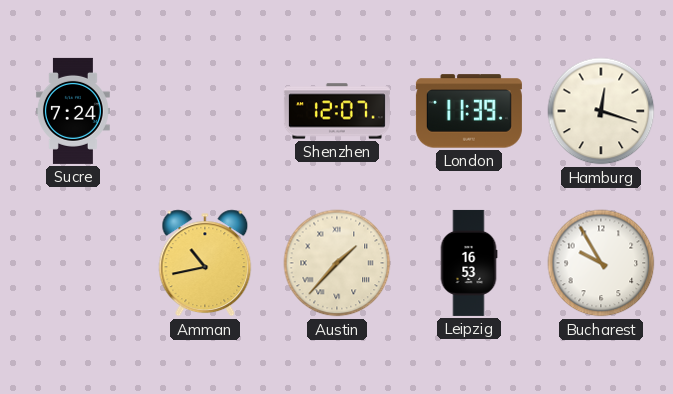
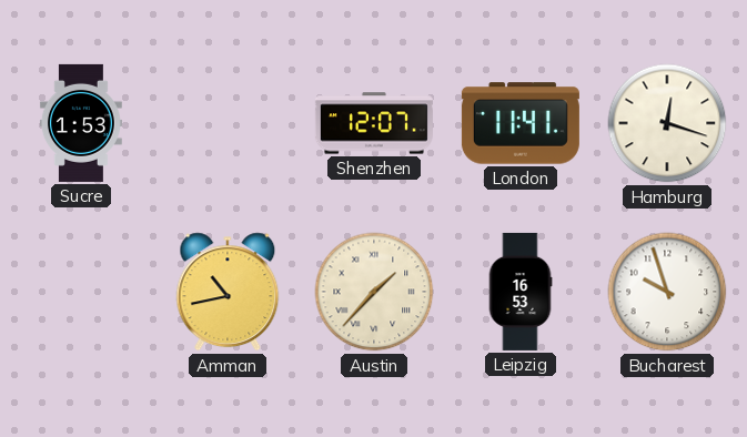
Sucre: 7:24 -> 1:53
London: 11:39 -> 11:41
Bucharest: 9:55 -> 9:57
